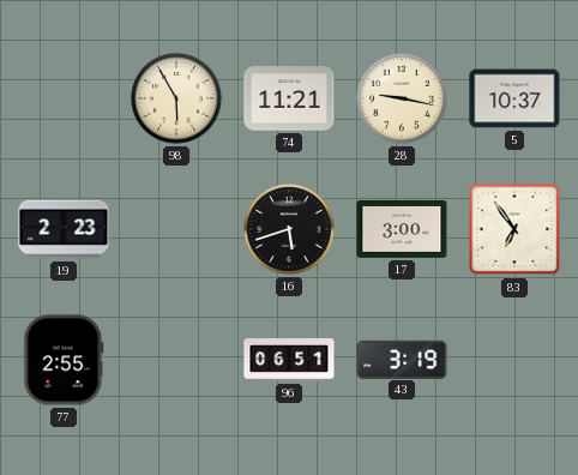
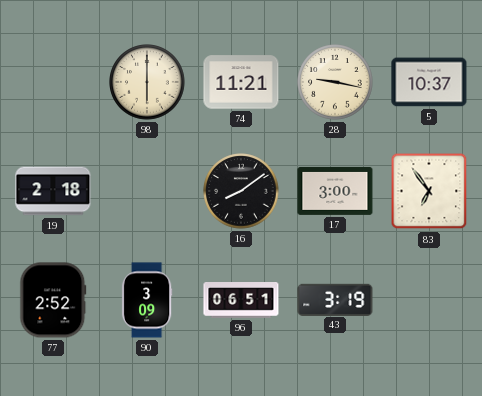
98: 5:55 -> 6:00
19: 2:23 -> 2:18
16: 5:42 -> 8:09
77: 2:55 -> 2:52
90: none -> 3:09
